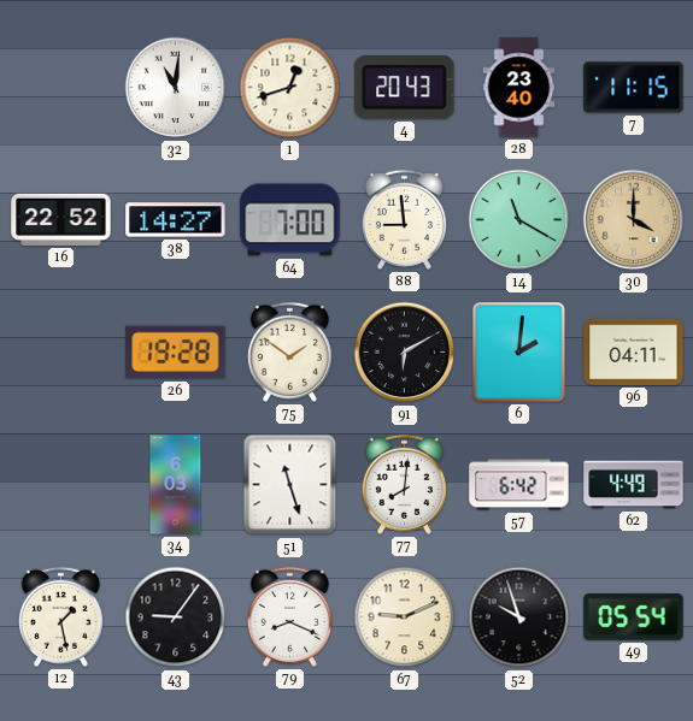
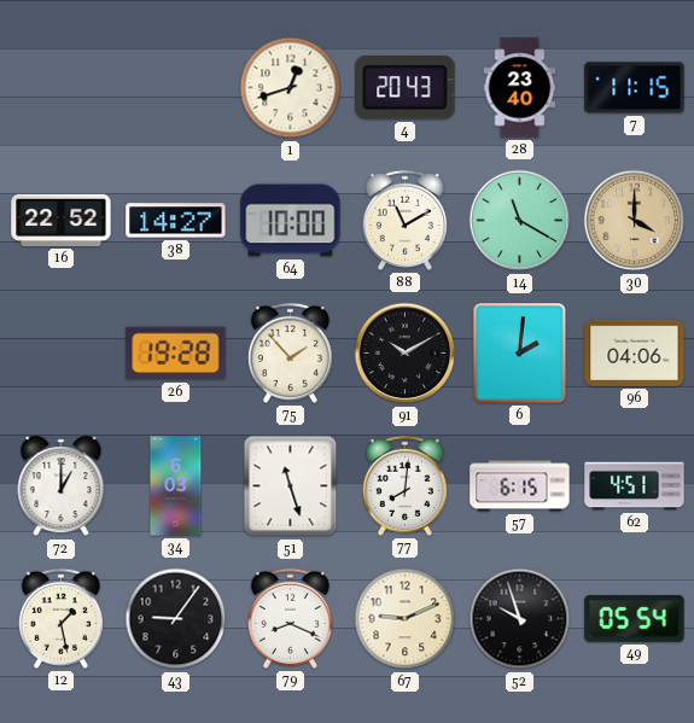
32: 11:01 -> none
64: 7:00 -> 10:00
88: 8:59 -> 11:10
75: 1:51 -> 1:53
91: 6:10 -> 10:10
96: 04:11 -> 04:06
72: none -> 1:00
57: 6:42 -> 6:15
62: 4:49 -> 4:51
